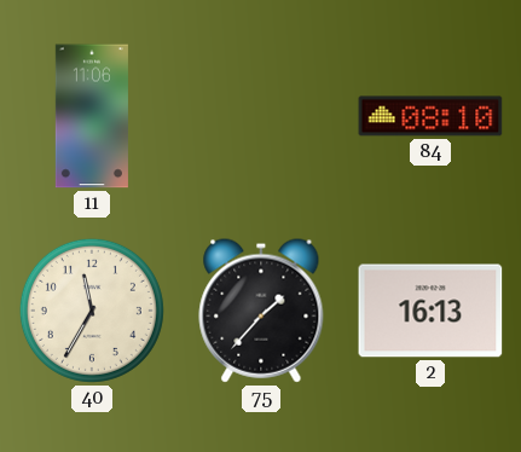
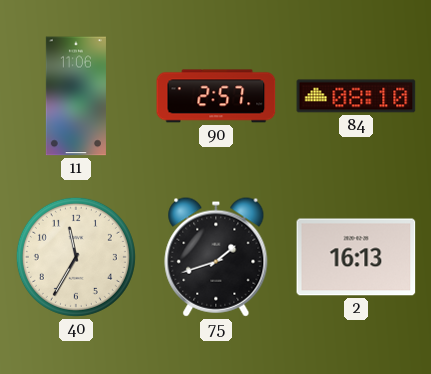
90: none -> 2:57
75: 1:37 -> 1:42
